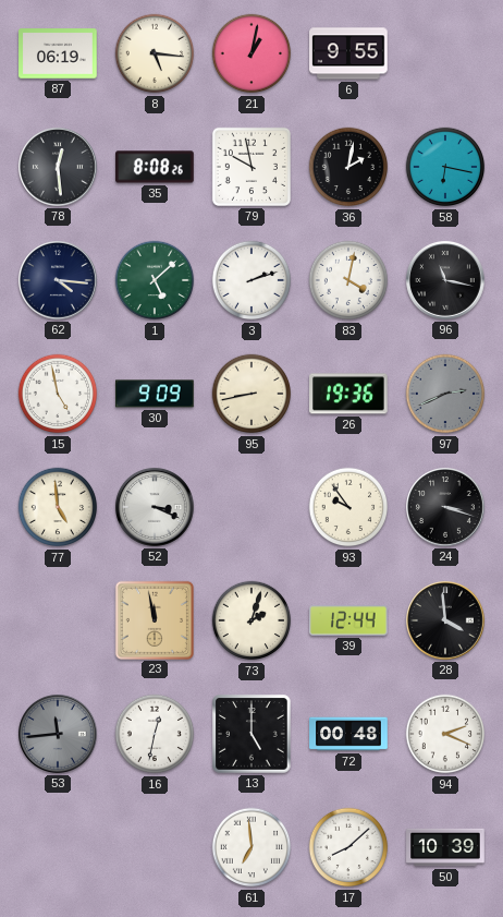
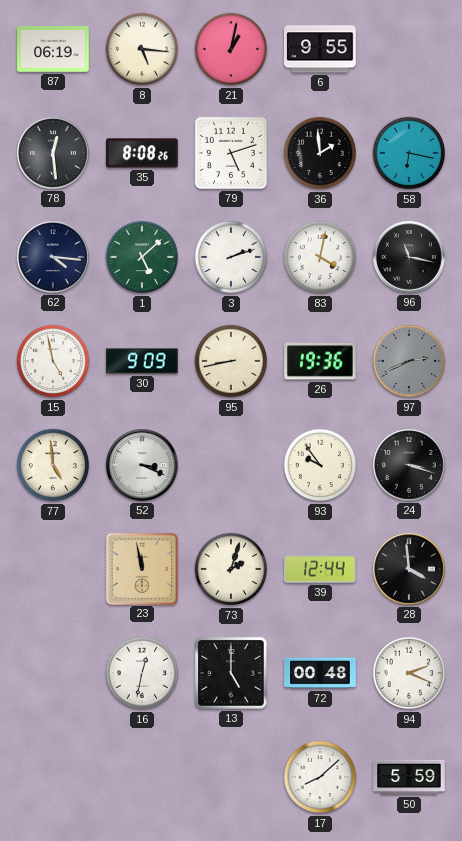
79: 9:58 -> 5:12
36: 2:02 -> 1:59
53: 11:44 -> none
61: 6:59 -> none
50: 10:39 -> 5:59
